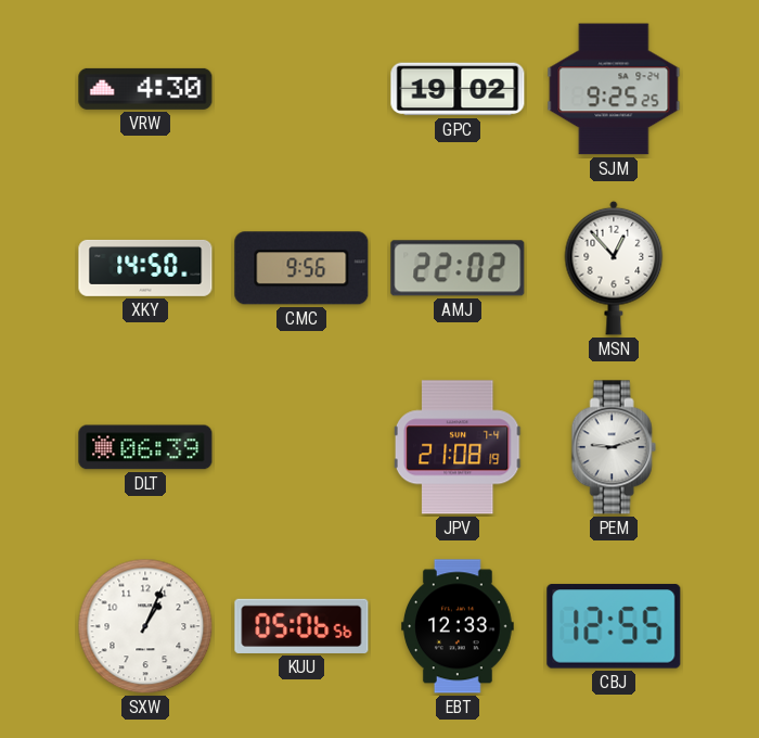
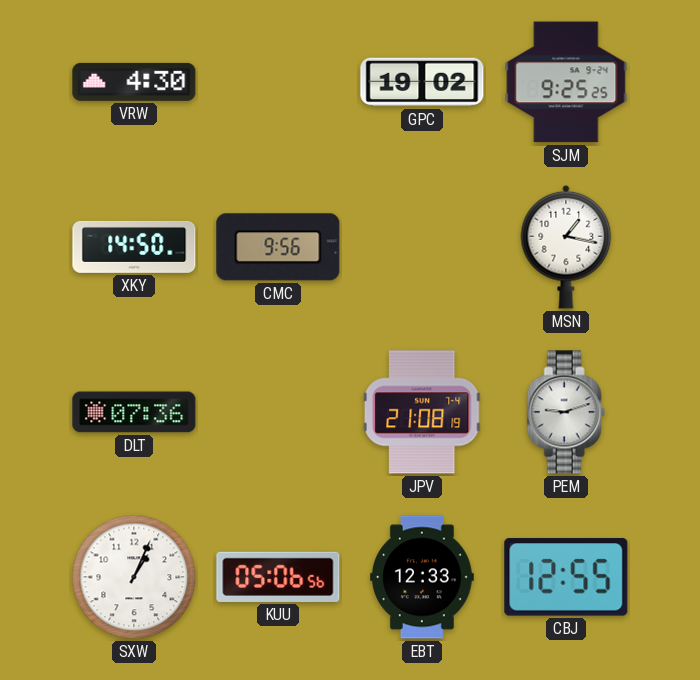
AMJ: 22:02 -> none
MSN: 12:53 -> 1:17
DLT: 06:39 -> 07:36
